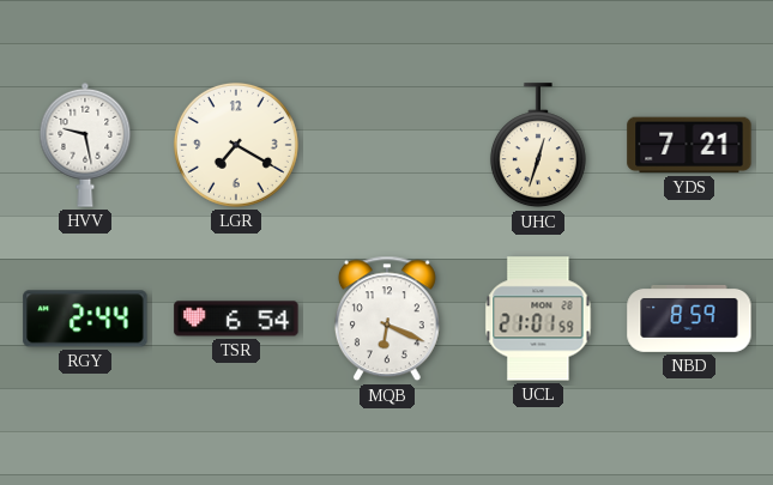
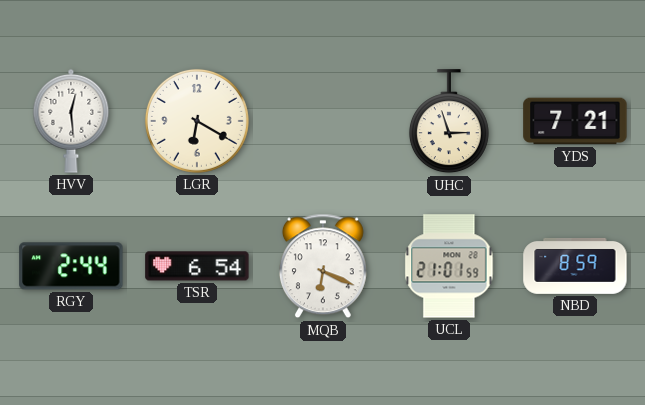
HVV: 9:28 -> 12:29
LGR: 7:20 -> 6:20
UHC: 12:33 -> 2:57
